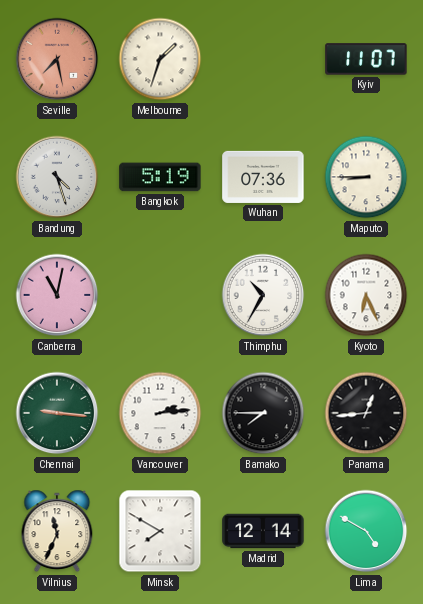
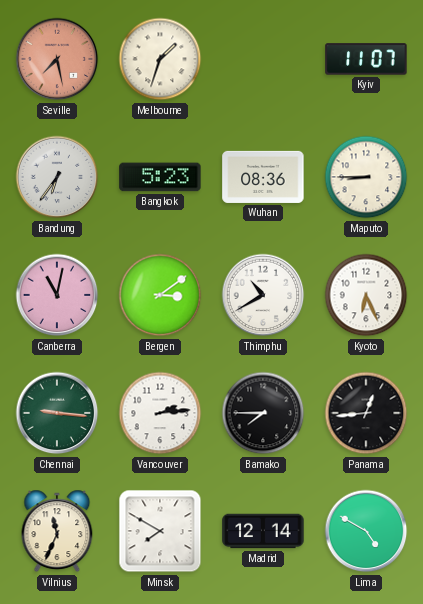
Bandung: 4:27 -> 6:36
Bangkok: 5:19 -> 5:23
Wuhan: 07:36 -> 08:36
Bergen: none -> 3:09
Thimphu: 10:35 -> 10:40
